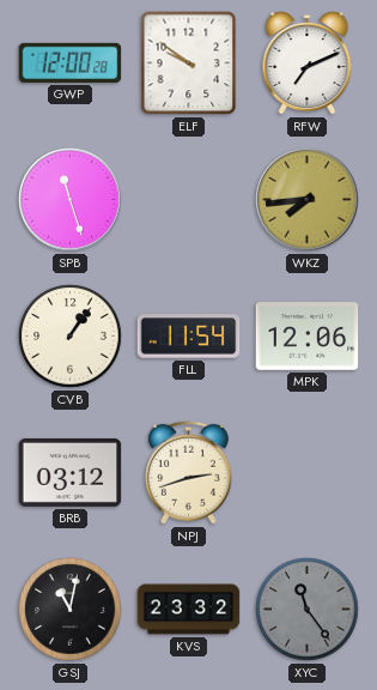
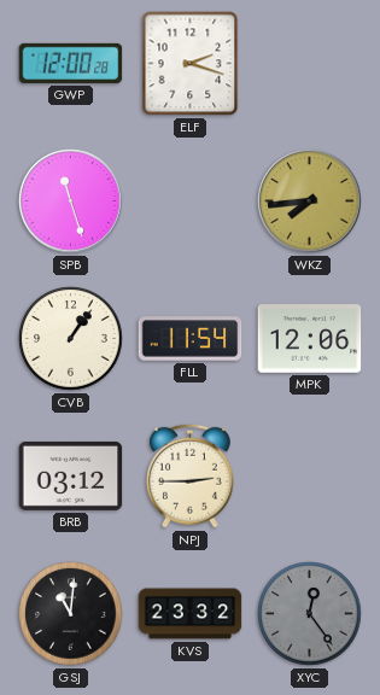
ELF: 9:51 -> 2:18
RFW: 7:11 -> none
NPJ: 2:42 -> 2:45
GSJ: 11:02 -> 11:01
XYC: 11:24 -> 12:24
